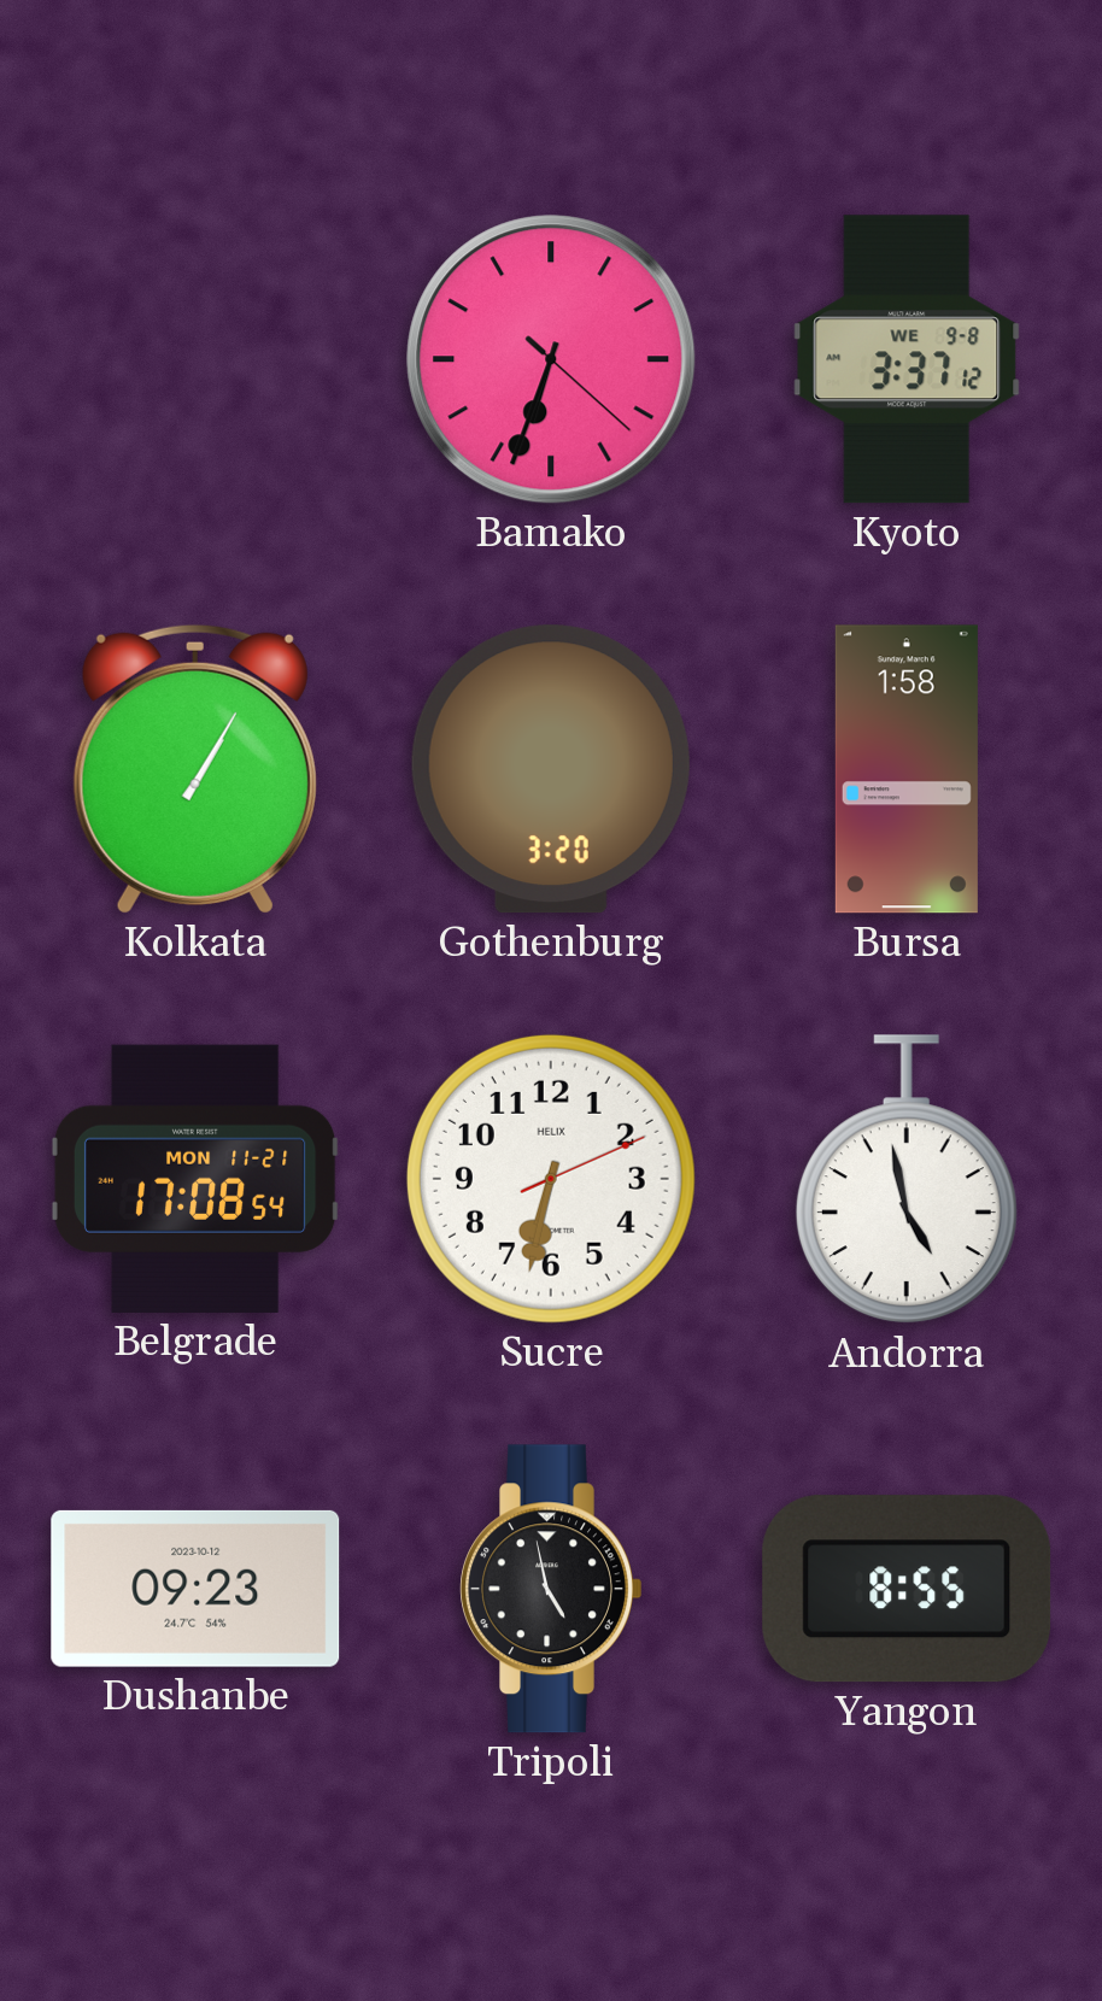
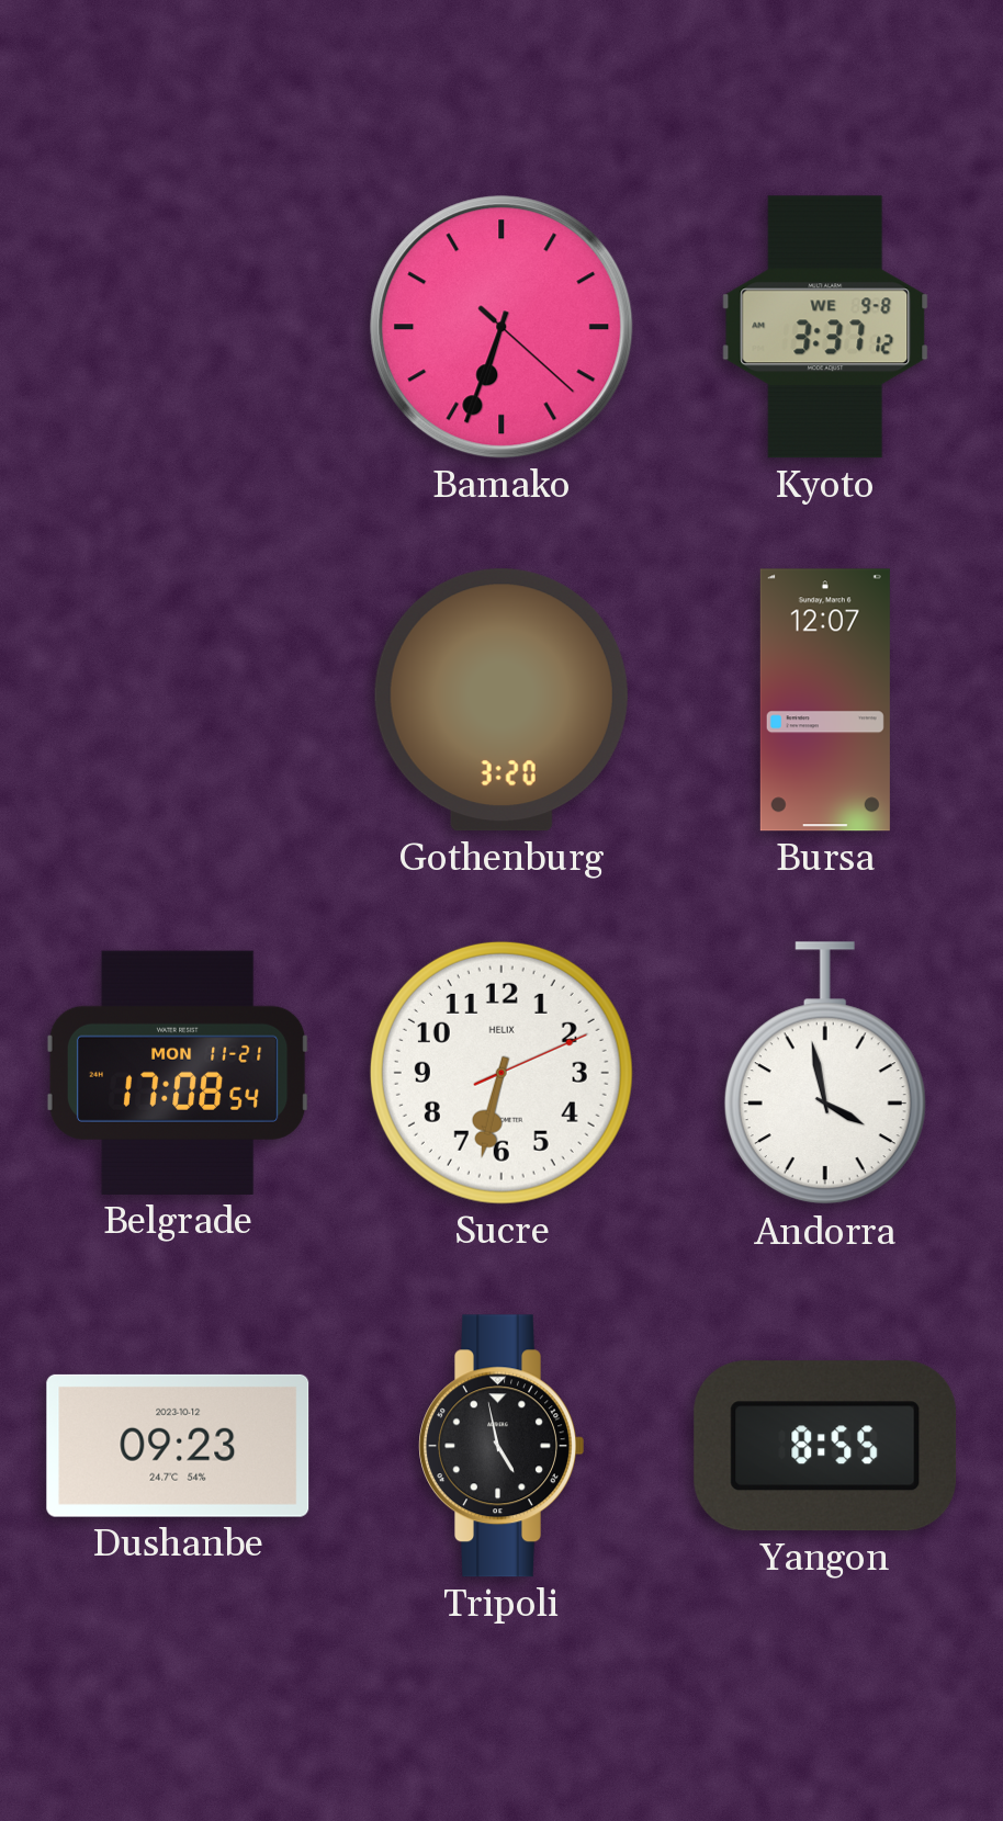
Kolkata: 1:05 -> none
Bursa: 1:58 -> 12:07
Andorra: 4:58 -> 3:58
